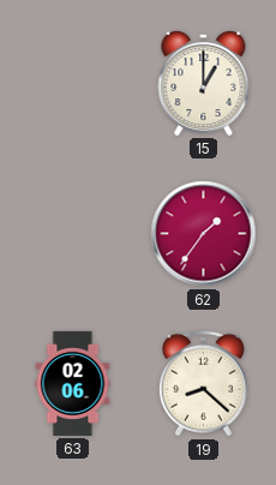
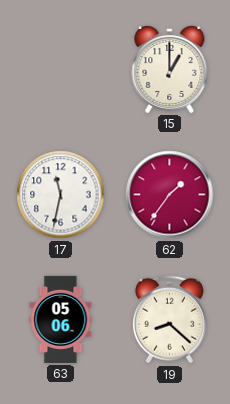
17: none -> 11:32
63: 02:06 -> 05:06
